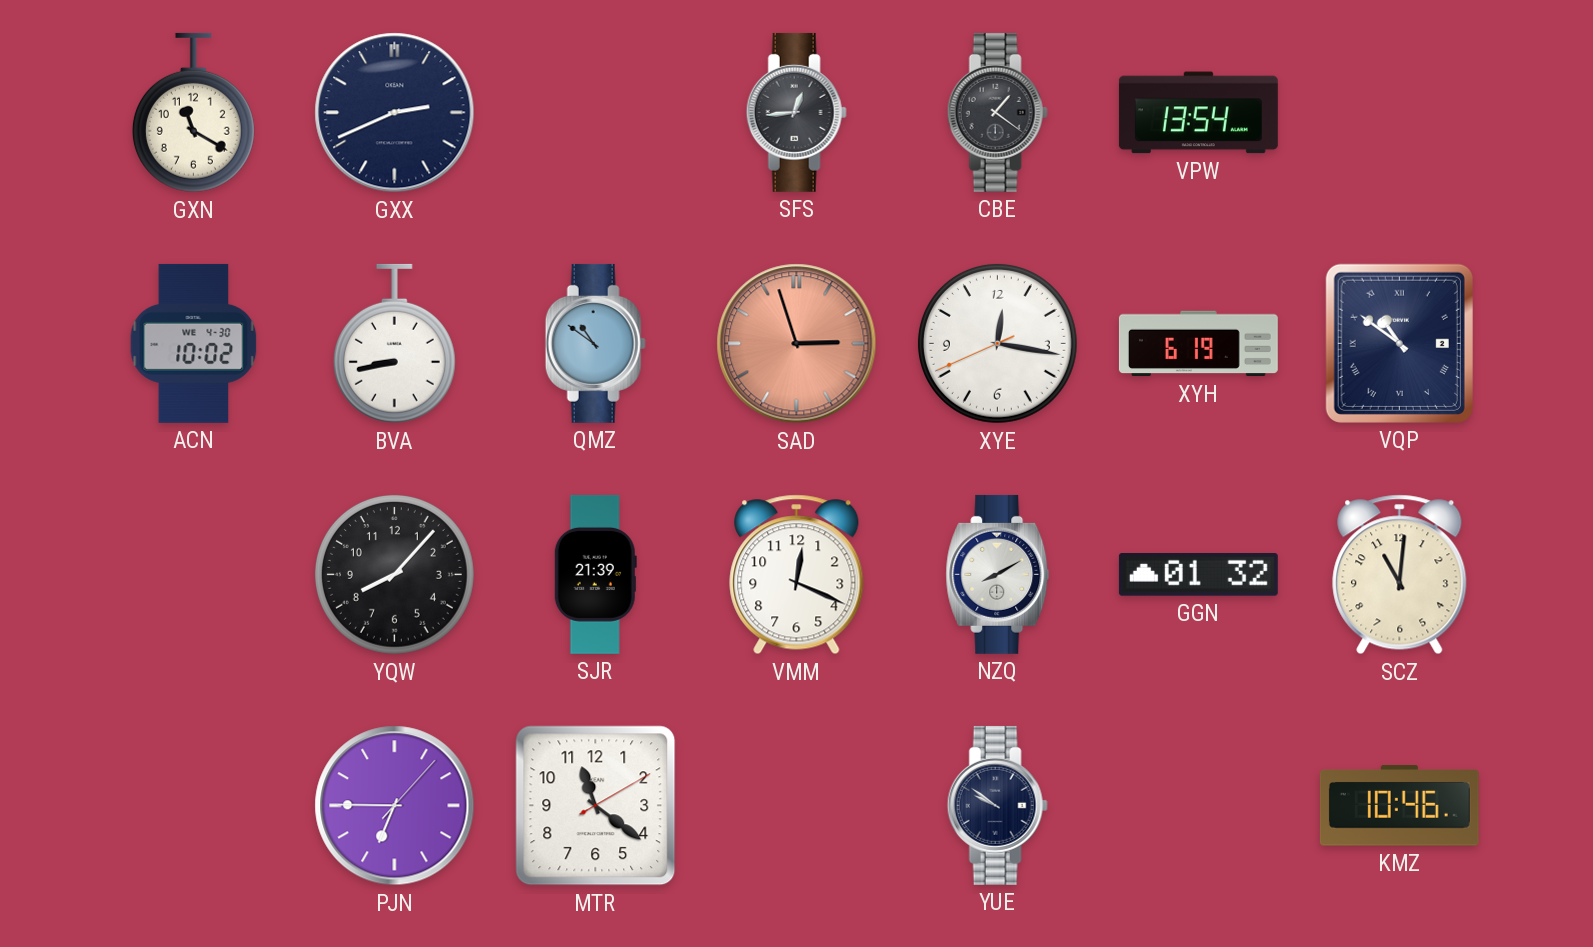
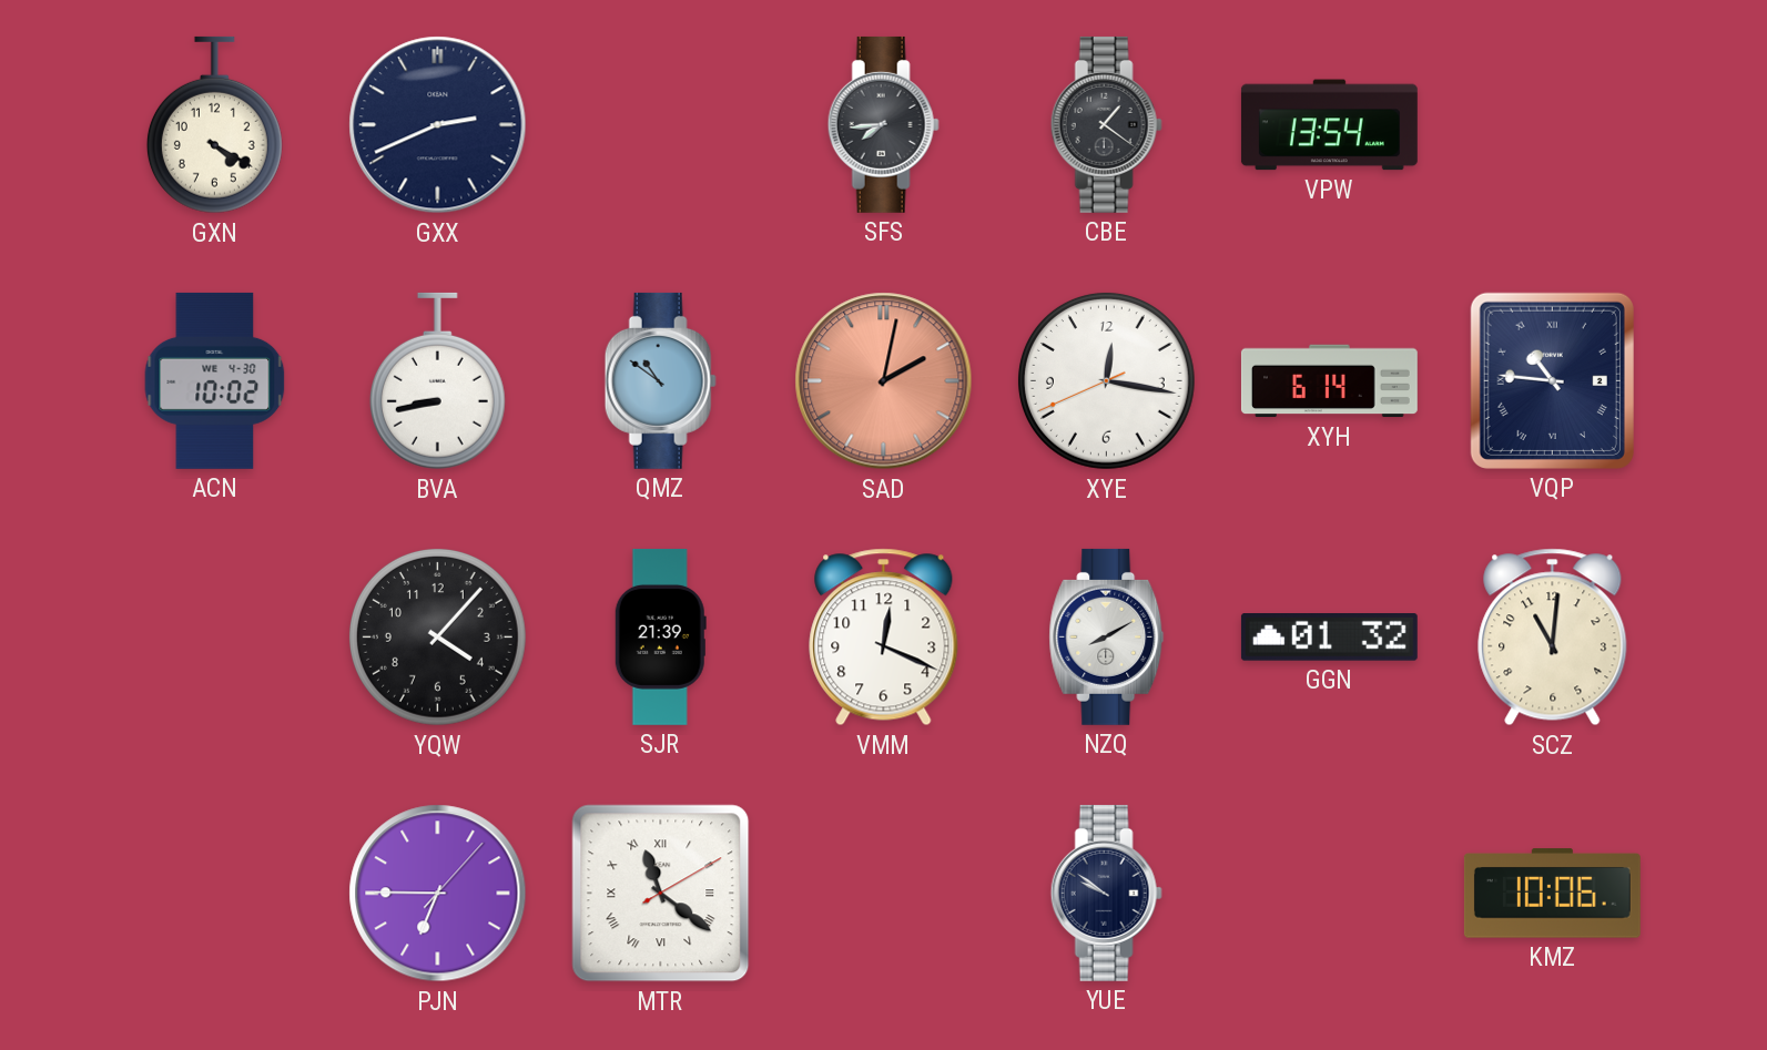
GXN: 11:20 -> 4:20
SFS: 12:44 -> 7:44
SAD: 2:57 -> 2:02
XYH: 6:19 -> 6:14
VQP: 10:51 -> 10:46
YQW: 8:07 -> 4:07
MTR numerals: Arabic -> Roman
KMZ: 10:46 -> 10:06
